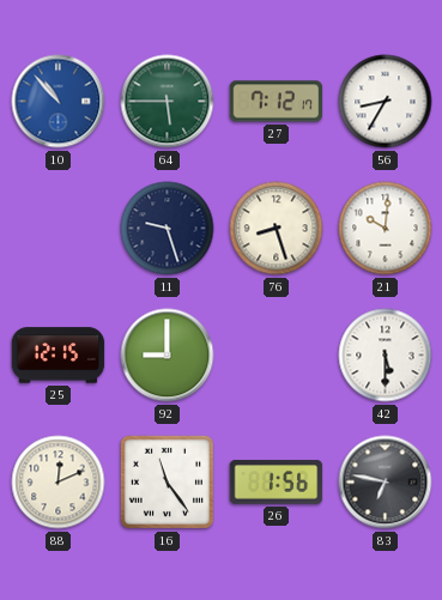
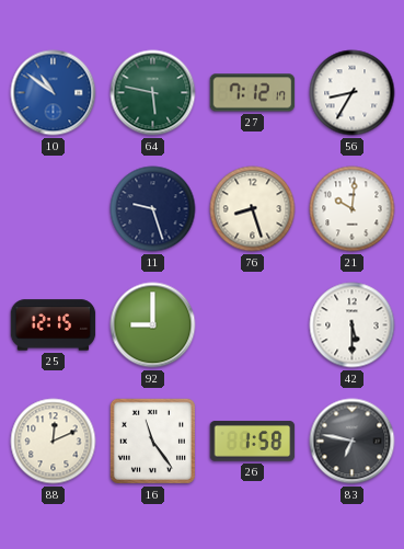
10: 10:53 -> 10:51
64: 5:45 -> 5:47
26: 1:56 -> 1:58
